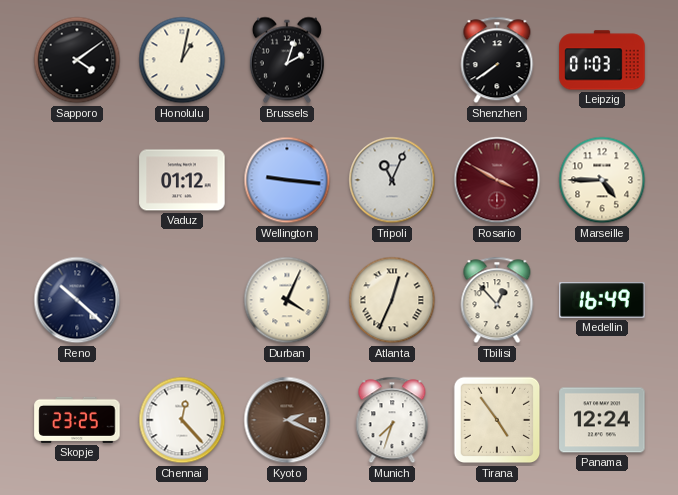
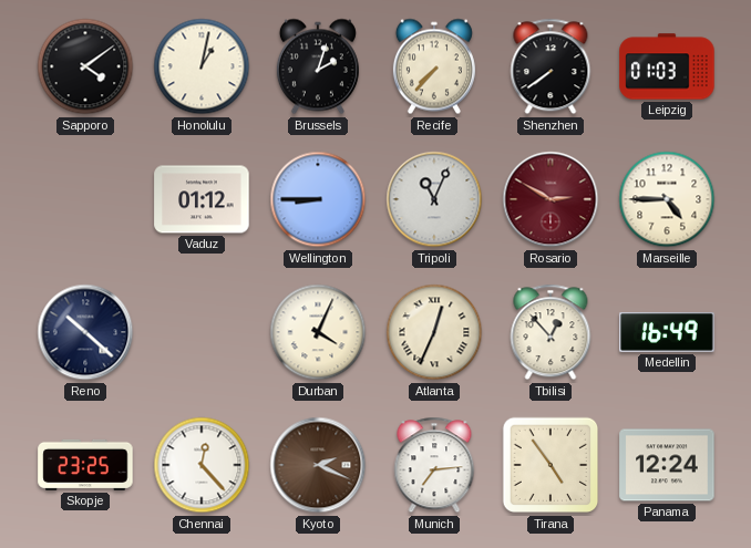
Recife: none -> 7:37
Wellington: 9:16 -> 8:45
Rosario: 3:50 -> 2:50
Munich: 7:33 -> 7:14
